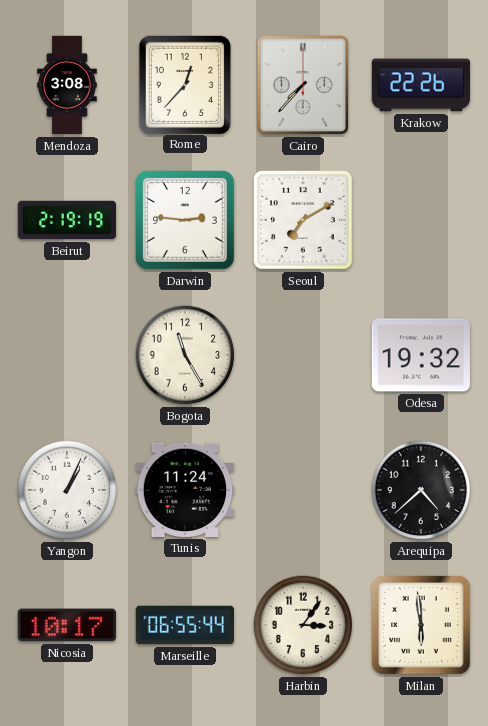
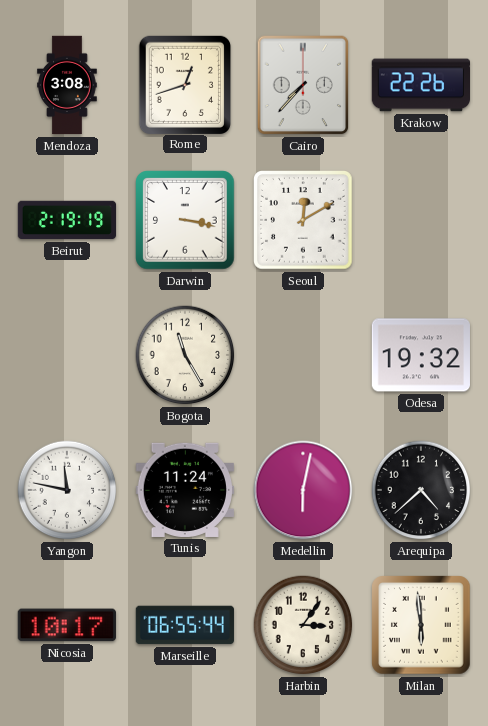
Rome: 12:37 -> 12:42
Darwin: 2:46 -> 3:17
Seoul: 7:10 -> 12:10
Yangon: 1:04 -> 11:47
Medellin: none -> 6:02
